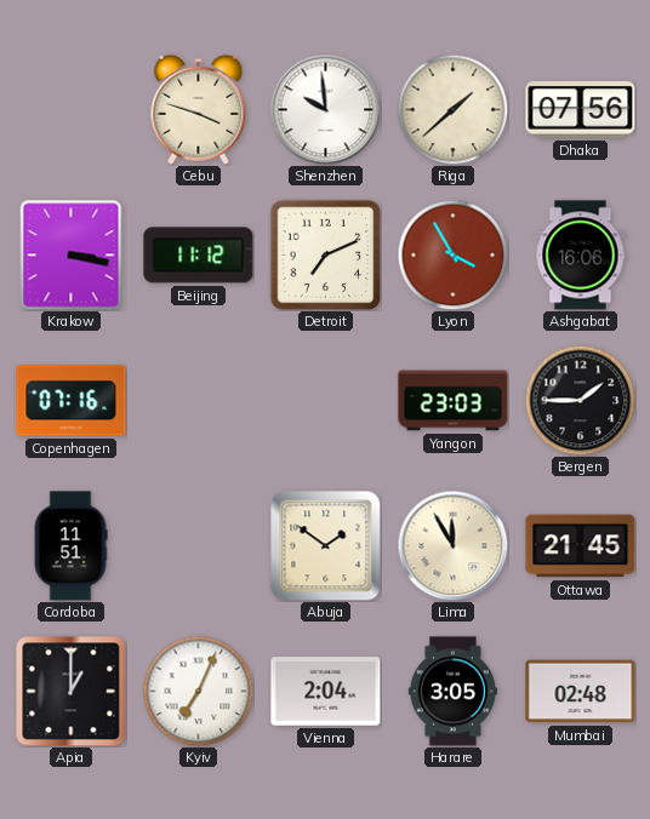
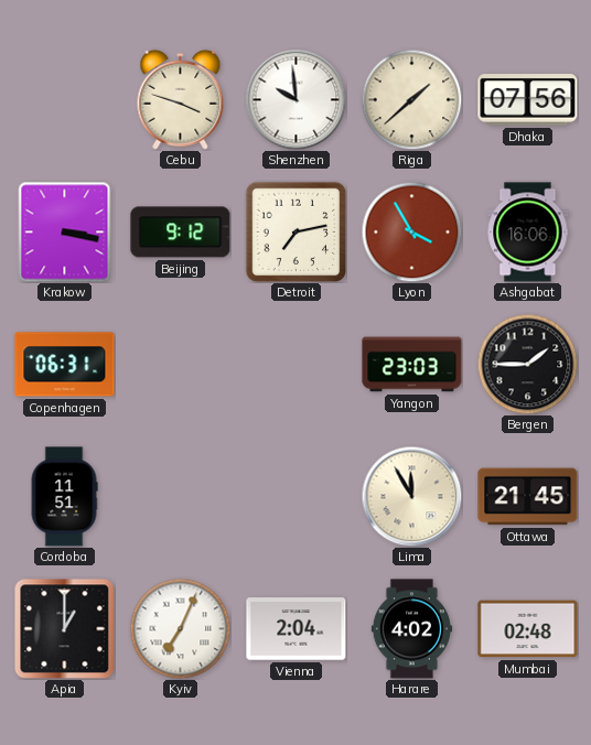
Beijing: 11:12 -> 9:12
Detroit: 7:11 -> 7:13
Copenhagen: 07:16 -> 06:31
Abuja: 1:51 -> none
Harare: 3:05 -> 4:02
